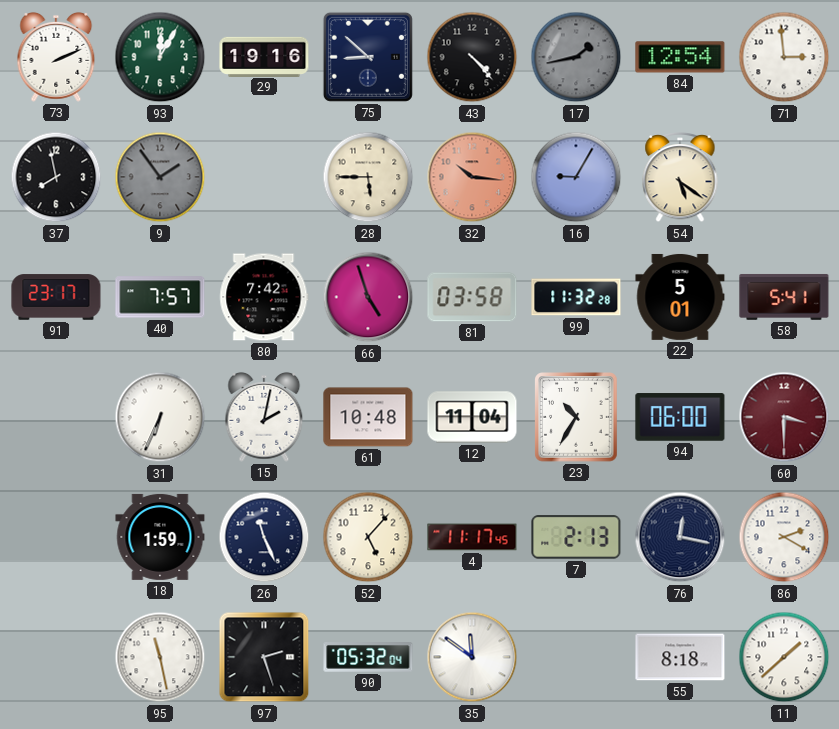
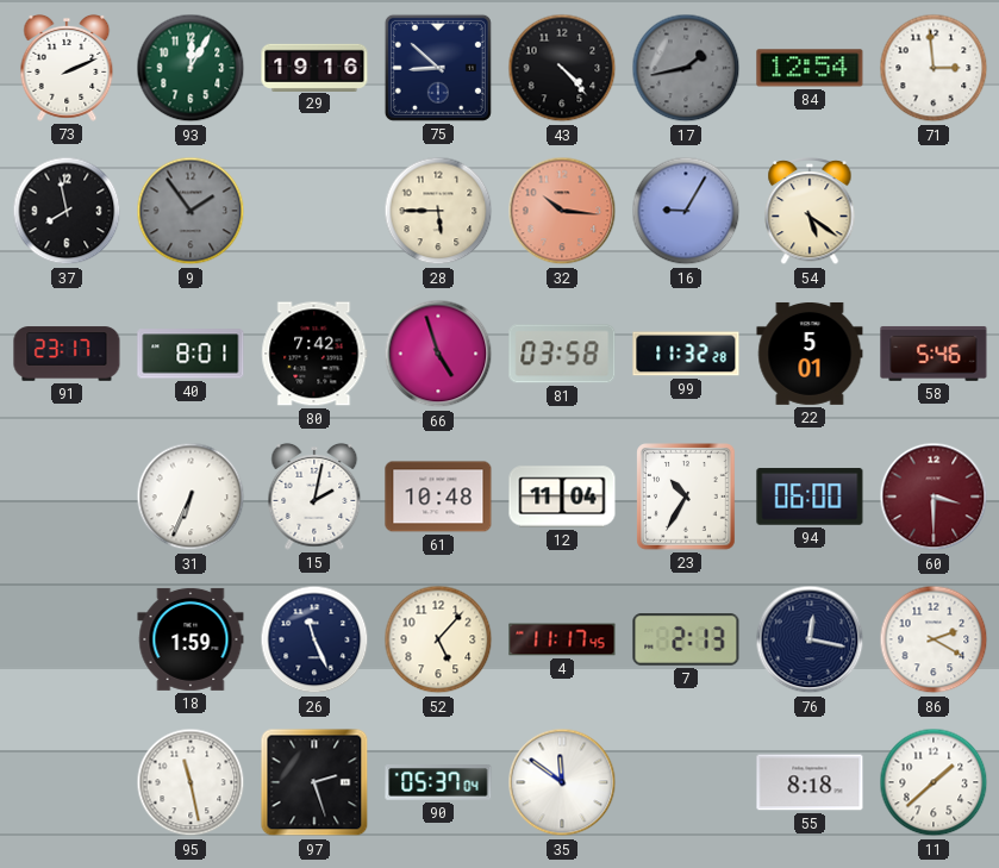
40: 7:57 -> 8:01
58: 5:41 -> 5:46
90: 05:32 -> 05:37
